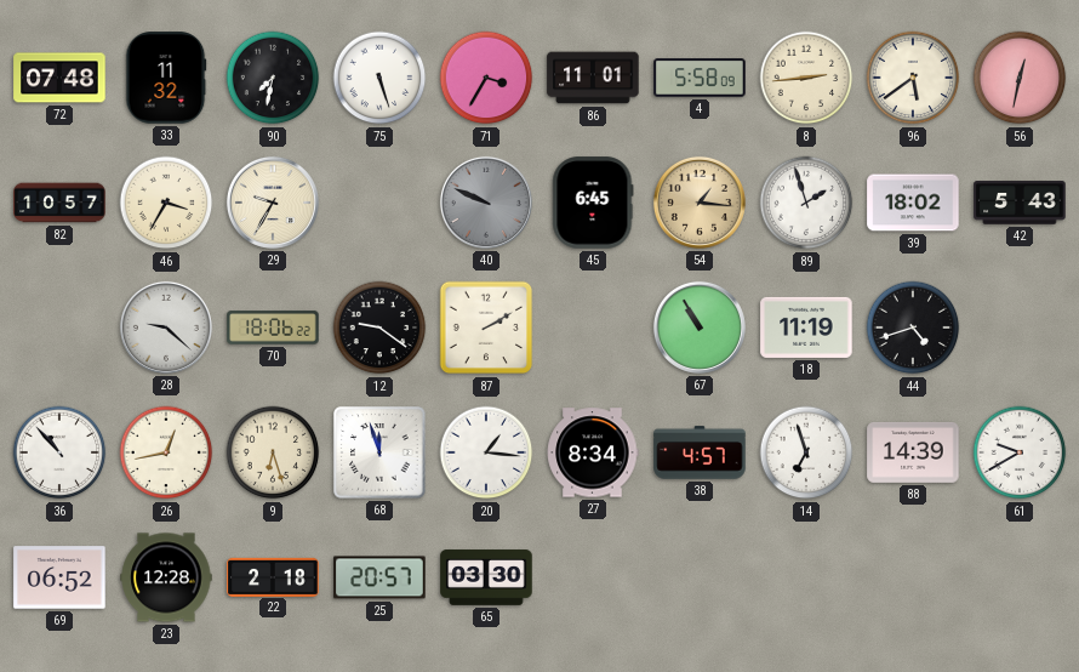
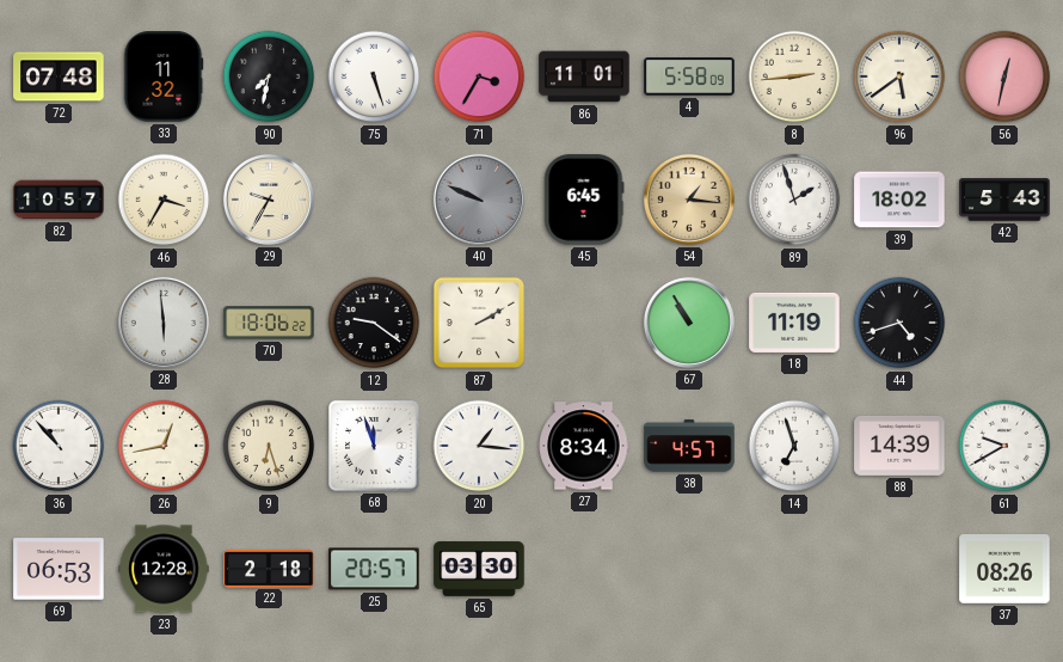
28: 9:22 -> 5:59
69: 06:52 -> 06:53
37: none -> 08:26
